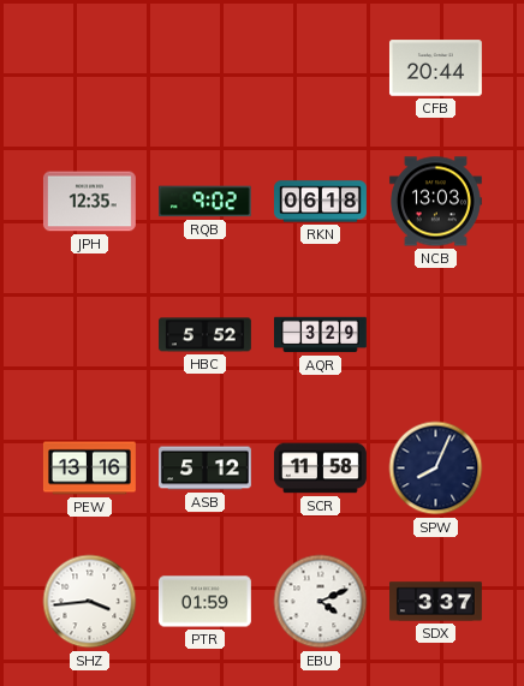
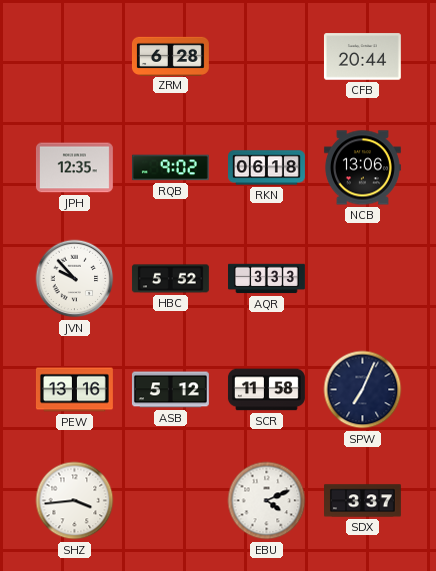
ZRM: none -> 6:28
NCB: 13:03 -> 13:06
JVN: none -> 9:53
AQR: 3:29 -> 3:33
SPW: 8:04 -> 7:04
PTR: 01:59 -> none
